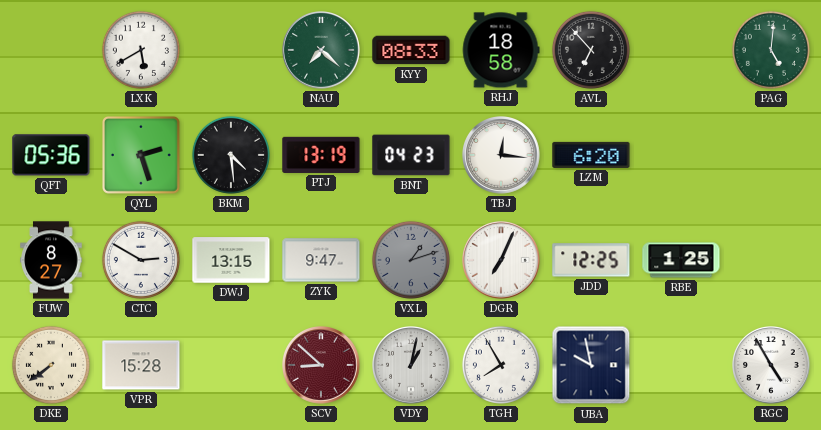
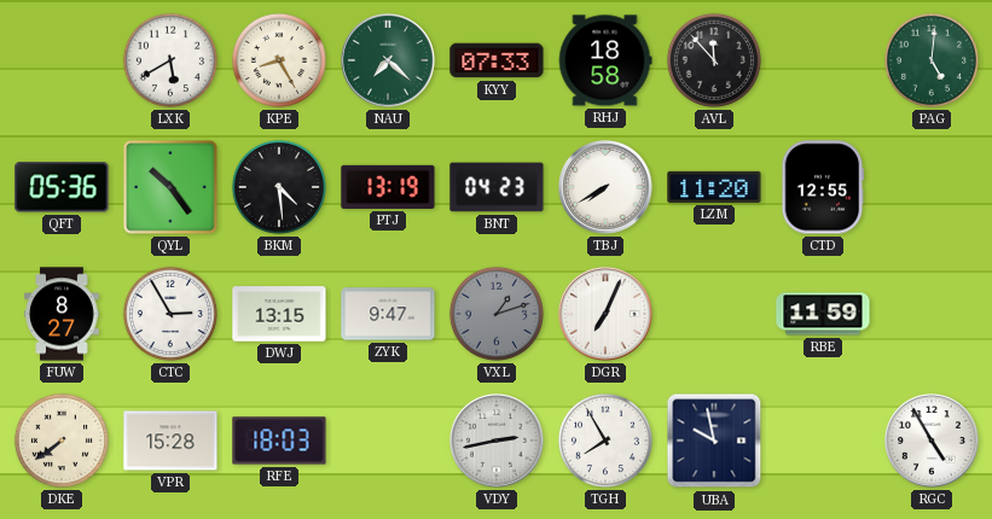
KPE: none -> 8:25
KYY: 08:33 -> 07:33
AVL: 6:53 -> 11:53
QYL: 2:27 -> 10:24
TBJ: 12:16 -> 7:40
LZM: 6:20 -> 11:20
CTD: none -> 12:55
CTC: 2:50 -> 2:55
JDD: 12:25 -> none
RBE: 1:25 -> 11:59
RFE: none -> 18:03
SCV: 8:52 -> none
VDY: 1:02 -> 2:43
